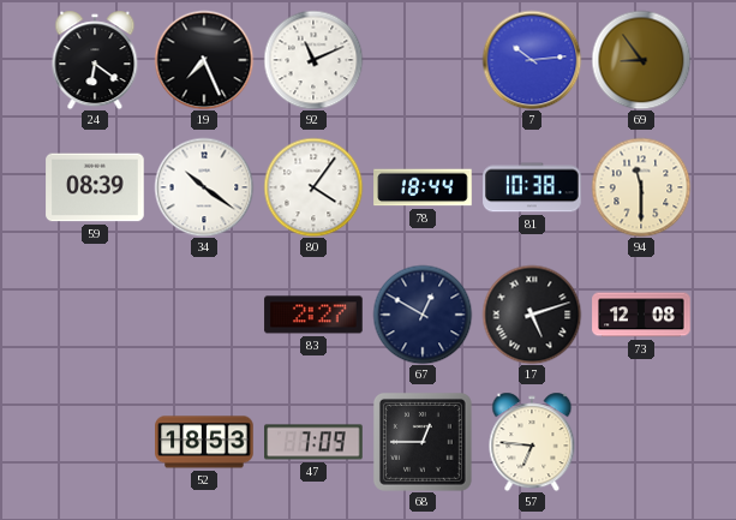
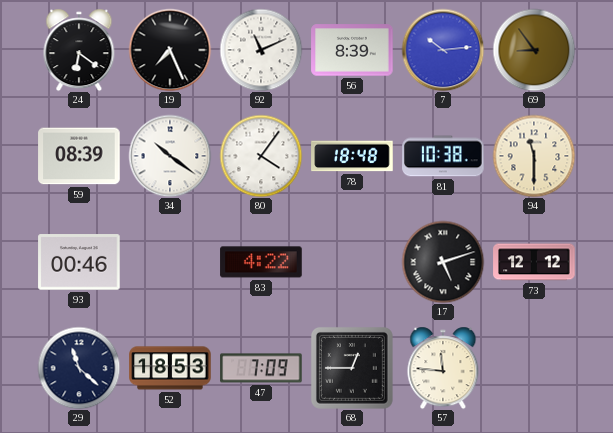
56: none -> 8:39
78: 18:44 -> 18:48
93: none -> 00:46
83: 2:27 -> 4:22
67: 12:50 -> none
73: 12:08 -> 12:12
29: none -> 11:22
57: 6:46 -> 11:46
